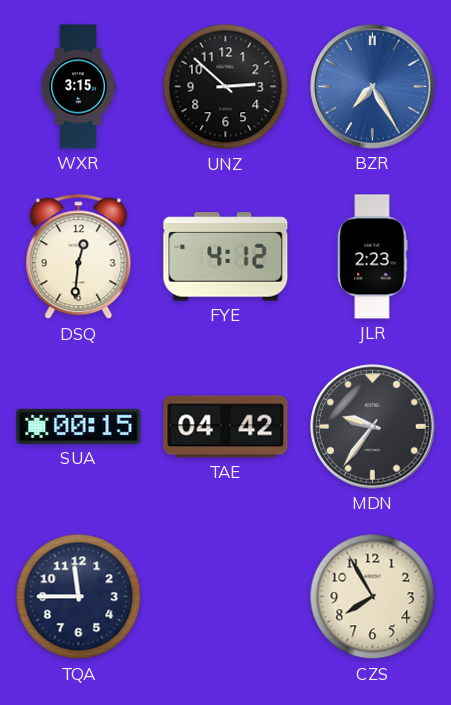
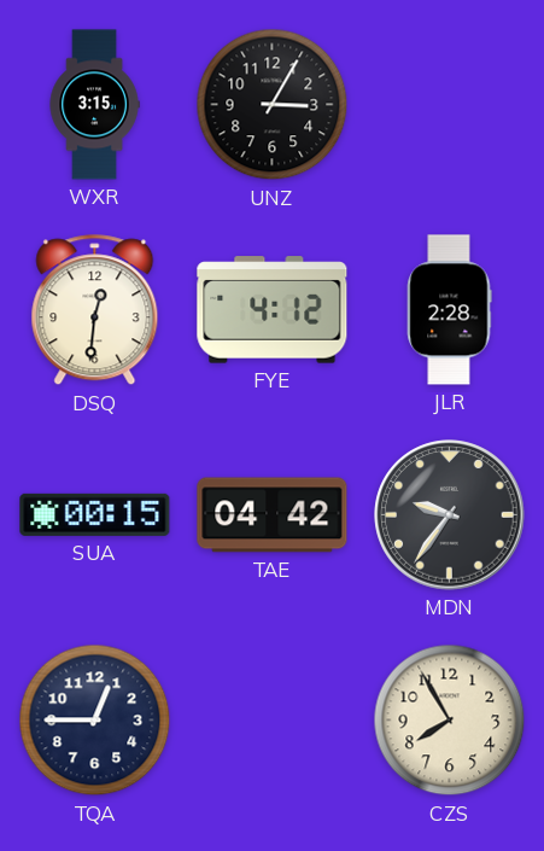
UNZ: 2:52 -> 3:05
BZR: 7:25 -> none
JLR: 2:23 -> 2:28
TQA: 11:45 -> 12:45
